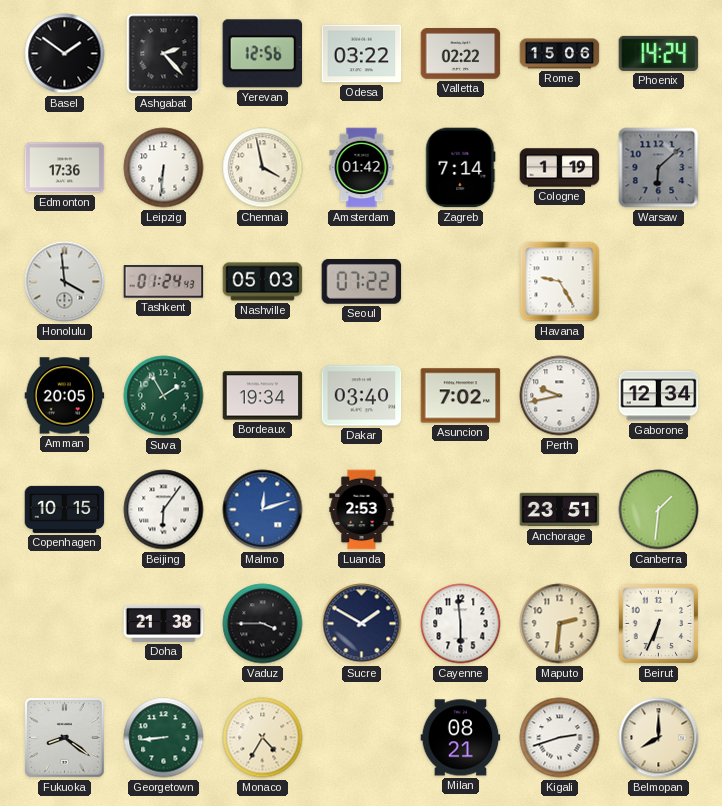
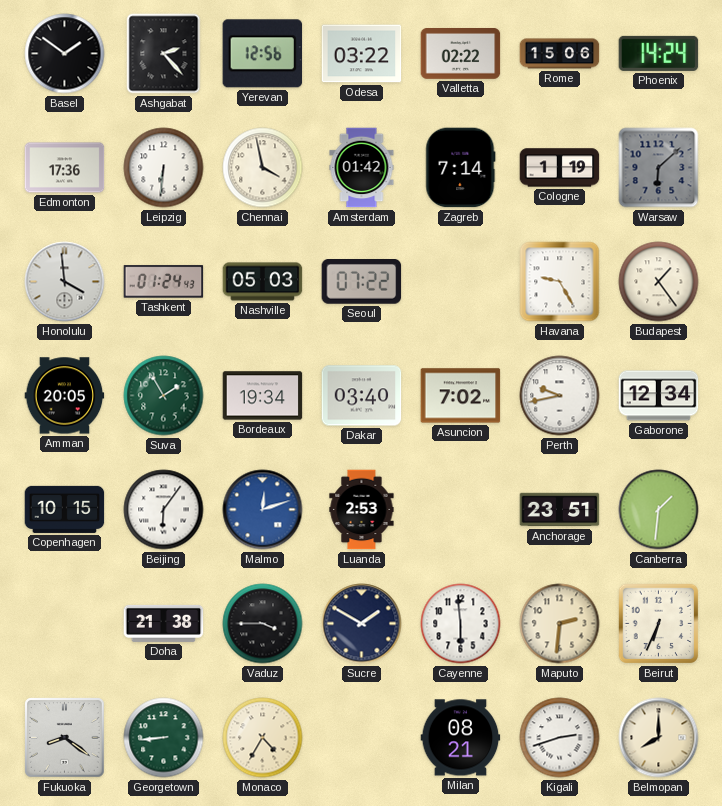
Budapest: none -> 1:24
